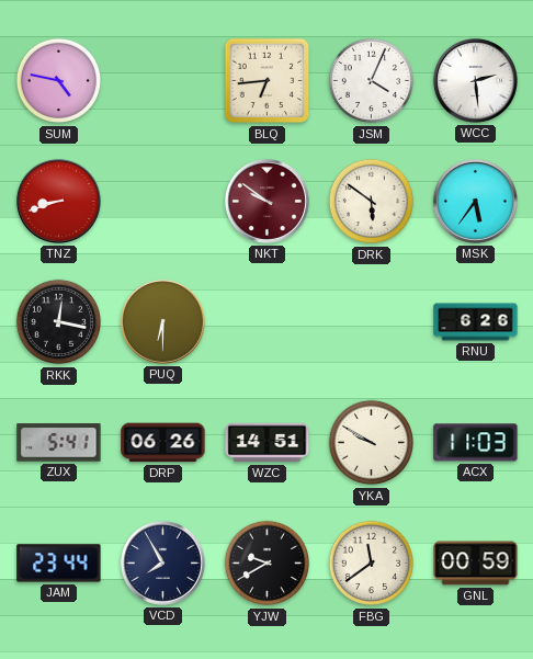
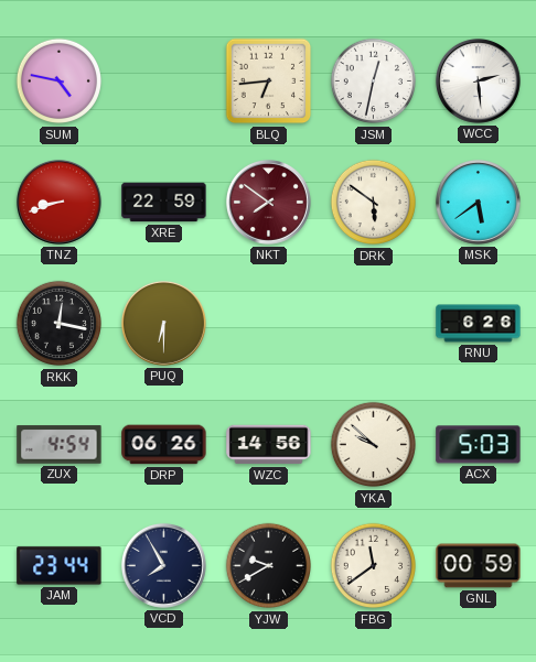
JSM: 4:04 -> 12:32
XRE: none -> 22:59
NKT: 9:51 -> 7:51
MSK: 5:36 -> 5:39
ZUX: 5:41 -> 4:54
WZC: 14:51 -> 14:56
YKA: 9:50 -> 9:52
ACX: 11:03 -> 5:03
